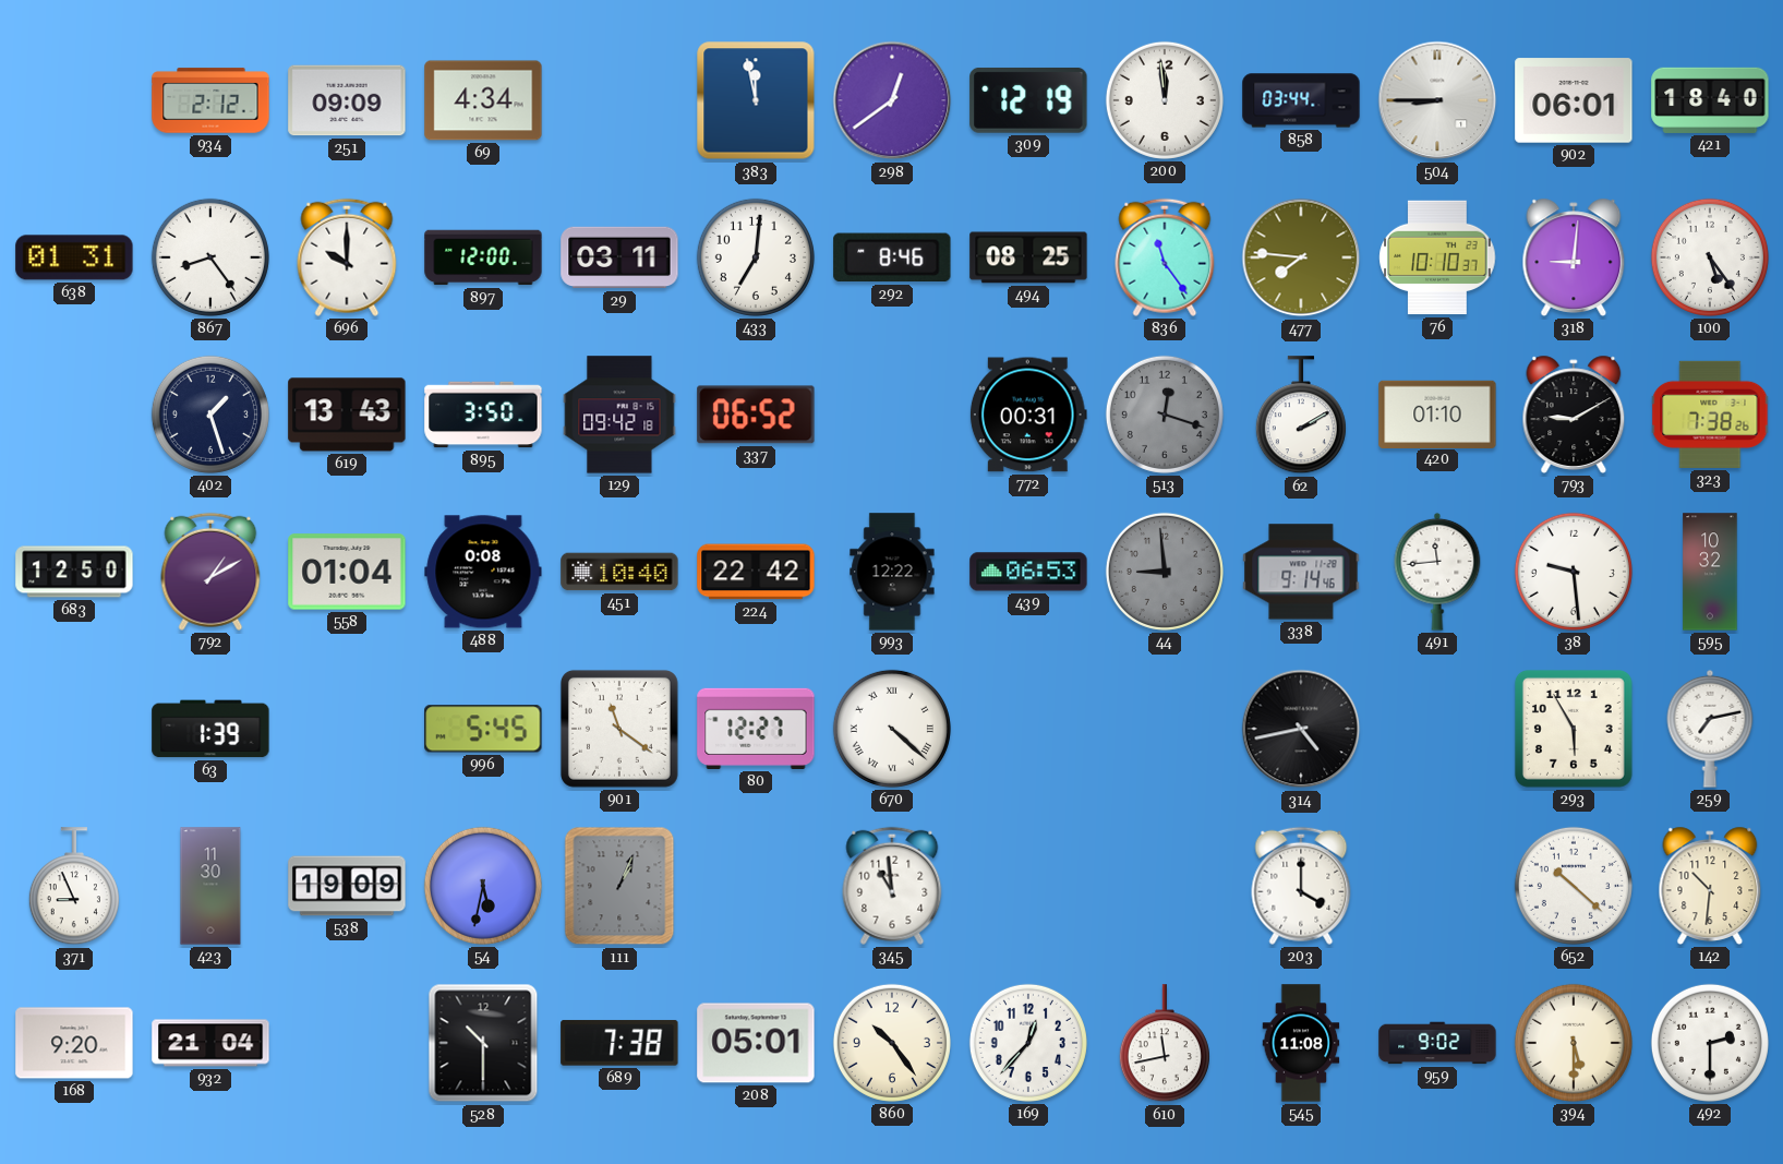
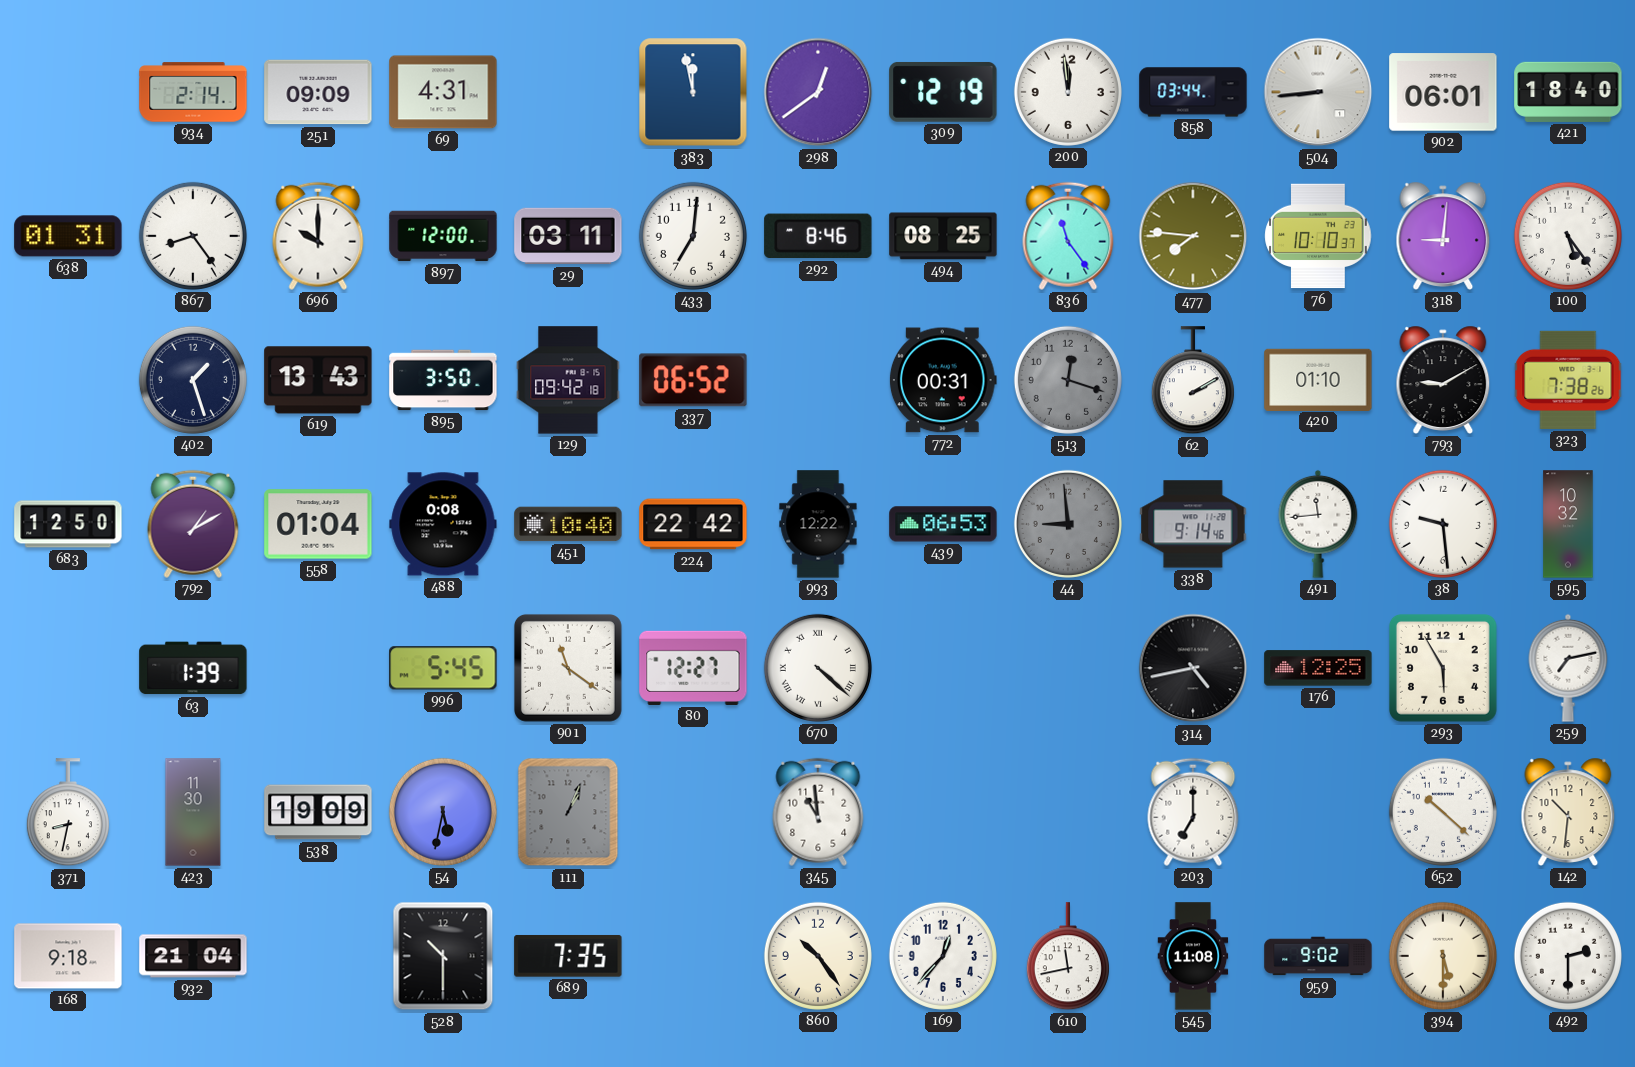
934: 2:12 -> 2:14
69: 4:34 -> 4:31
504: 8:45 -> 8:44
176: none -> 12:25
371: 8:56 -> 8:32
203: 4:00 -> 7:00
168: 9:20 -> 9:18
689: 7:38 -> 7:35
208: 05:01 -> none
